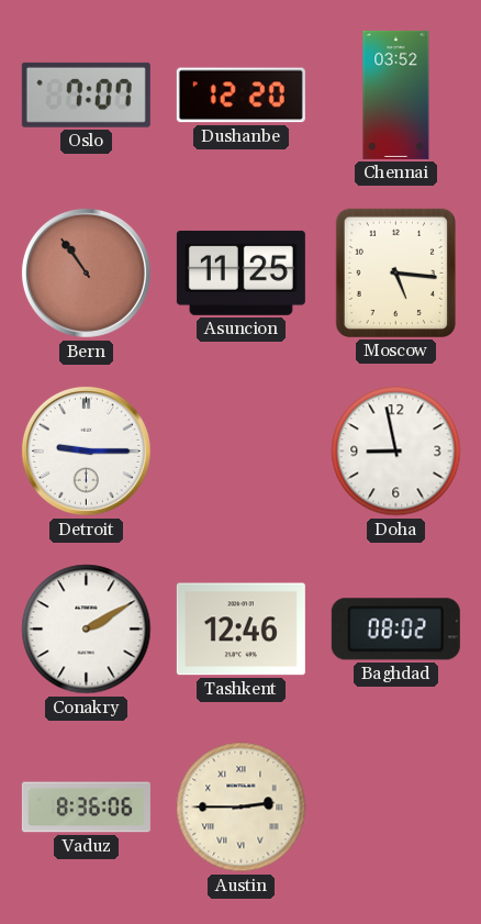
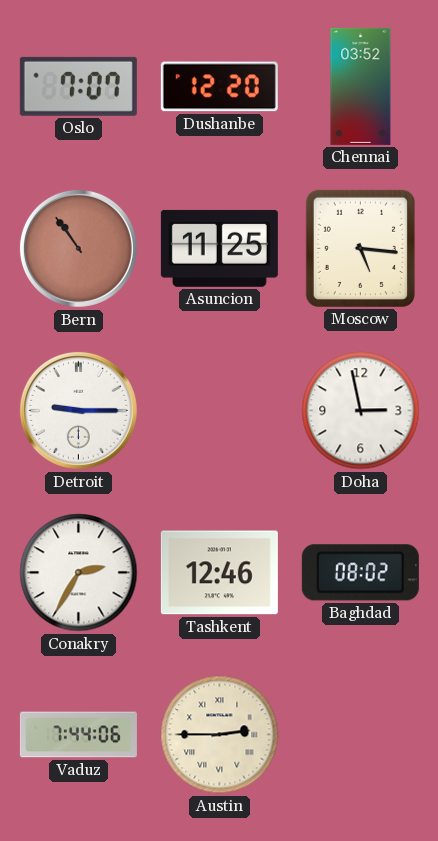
Doha: 8:58 -> 2:58
Conakry: 2:10 -> 2:35
Vaduz: 8:36 -> 7:44
